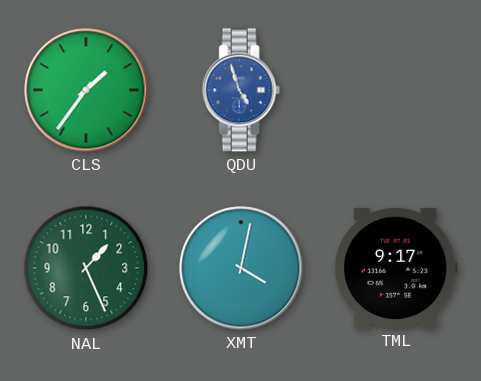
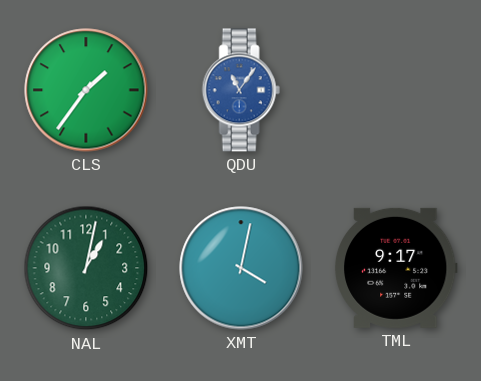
QDU: 4:57 -> 11:06
NAL: 1:26 -> 1:02
